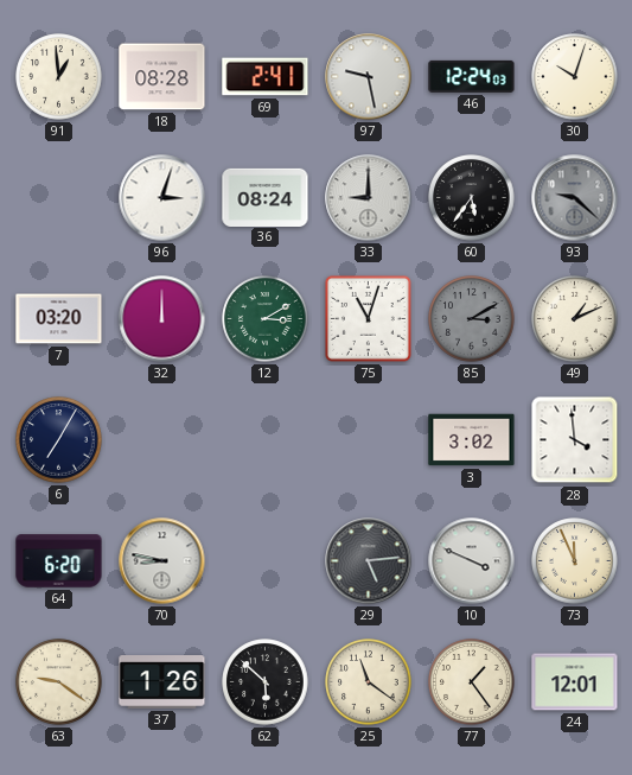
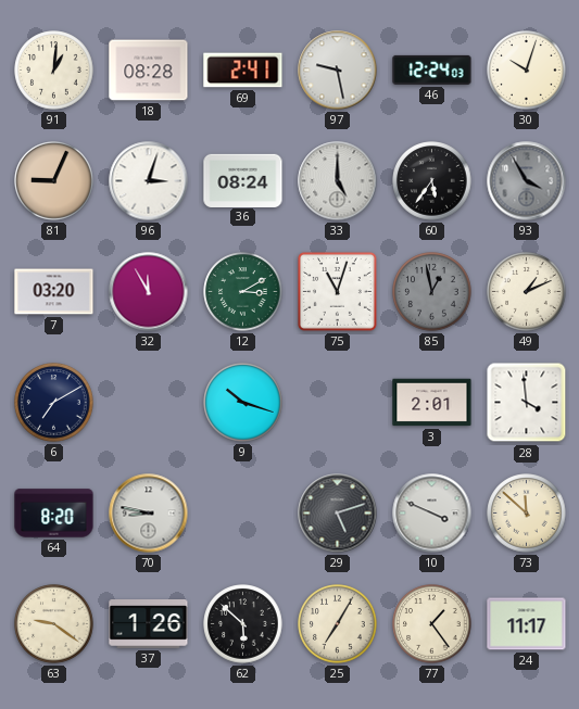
91: 12:59 -> 1:01
81: none -> 9:04
33: 9:00 -> 5:00
93: 9:22 -> 3:55
32: 12:00 -> 11:55
85: 3:10 -> 12:58
6: 7:05 -> 7:10
9: none -> 10:18
3: 3:02 -> 2:01
64: 6:20 -> 8:20
29: 5:14 -> 5:12
73: 11:56 -> 11:52
25: 11:21 -> 7:05
24: 12:01 -> 11:17
